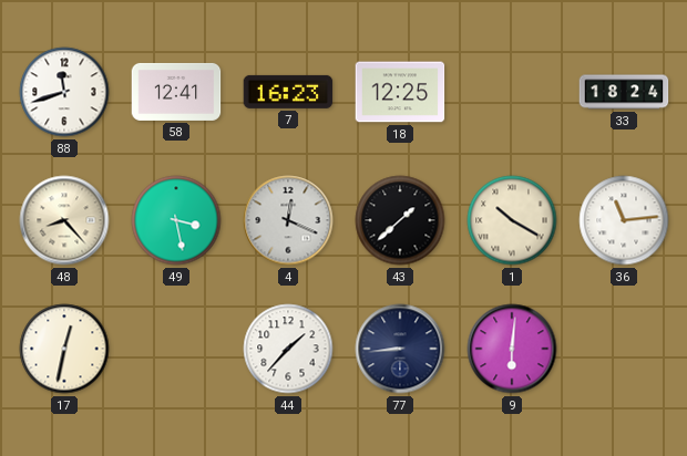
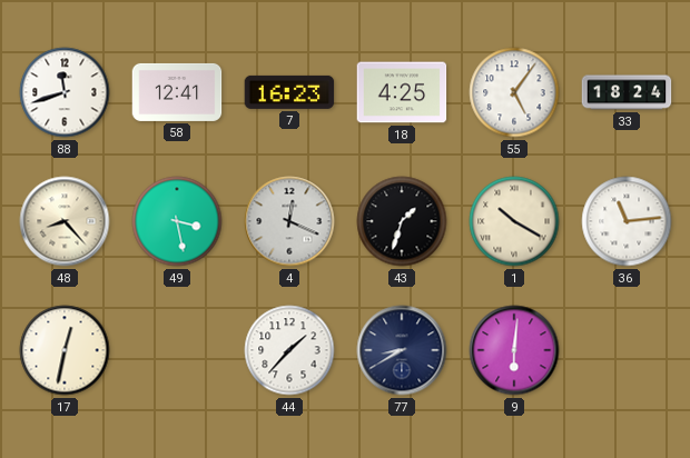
18: 12:25 -> 4:25
55: none -> 5:06
43: 1:38 -> 1:33
77: 8:44 -> 8:40
